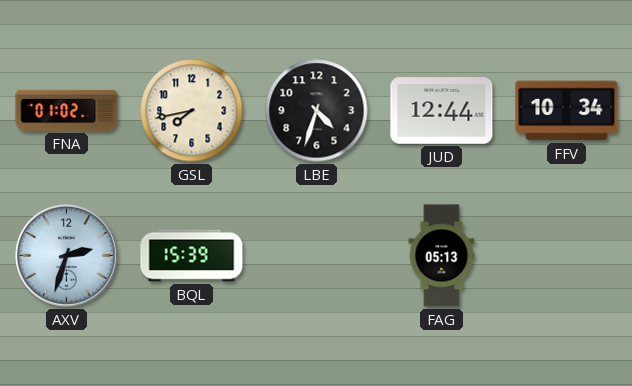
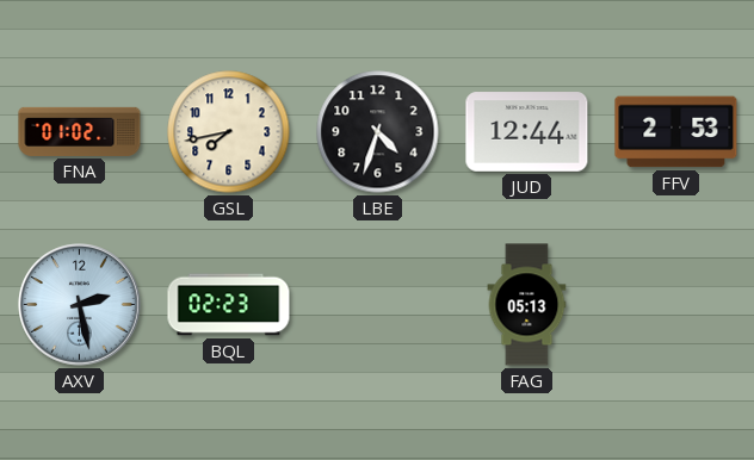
FFV: 10:34 -> 2:53
AXV: 2:33 -> 2:28
BQL: 15:39 -> 02:23
